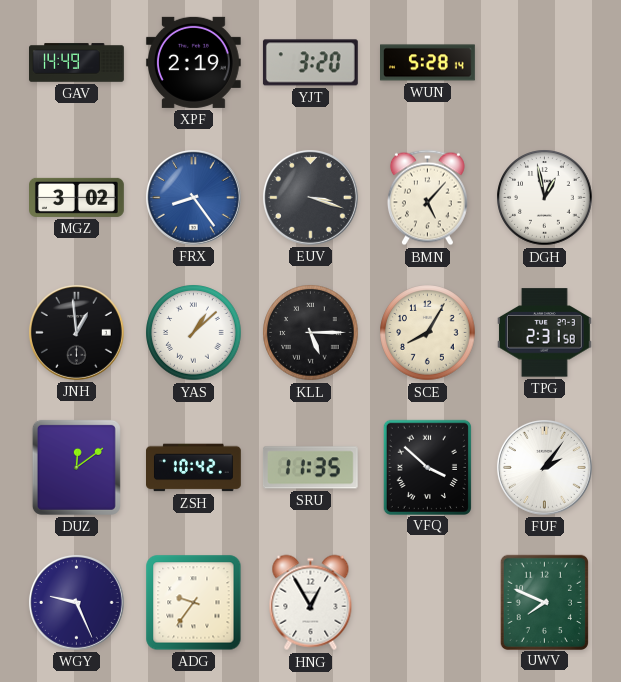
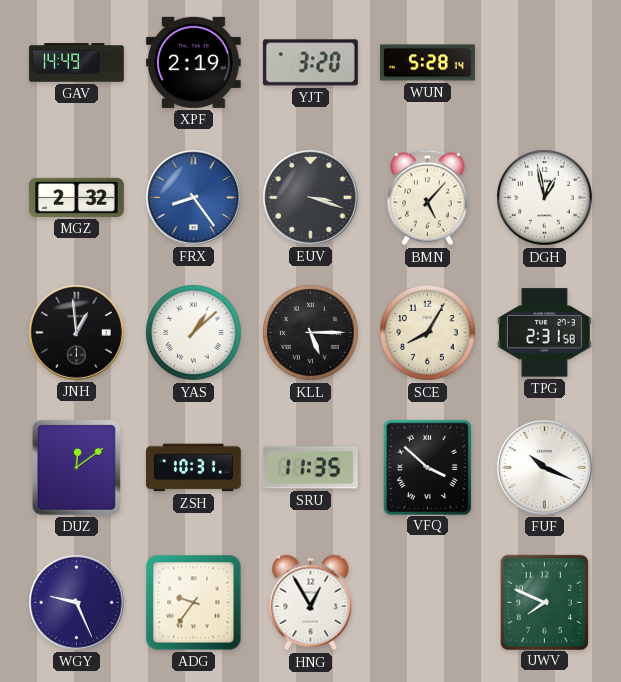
MGZ: 3:02 -> 2:32
ZSH: 10:42 -> 10:31
FUF: 2:06 -> 10:19
